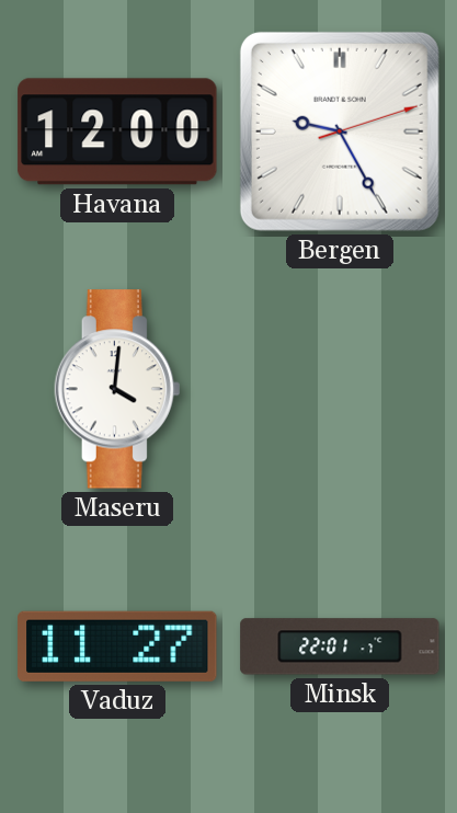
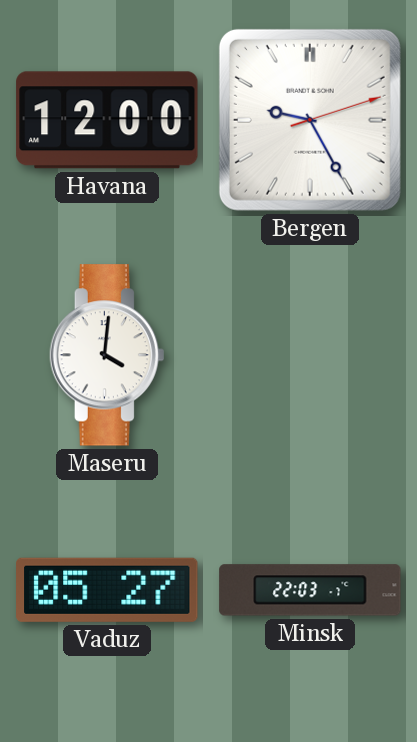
Vaduz: 11:27 -> 05:27
Minsk: 22:01 -> 22:03
